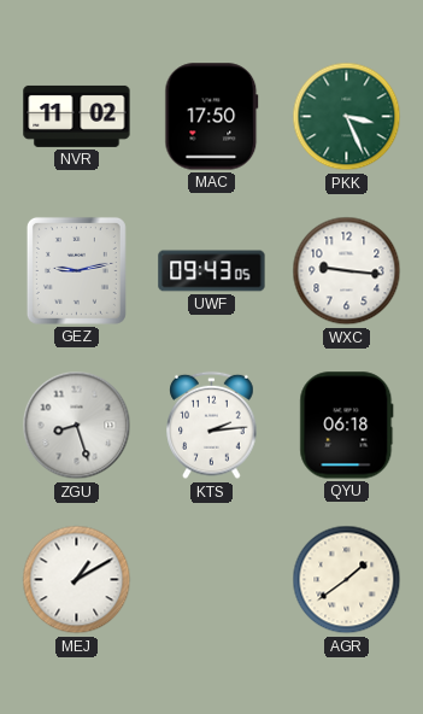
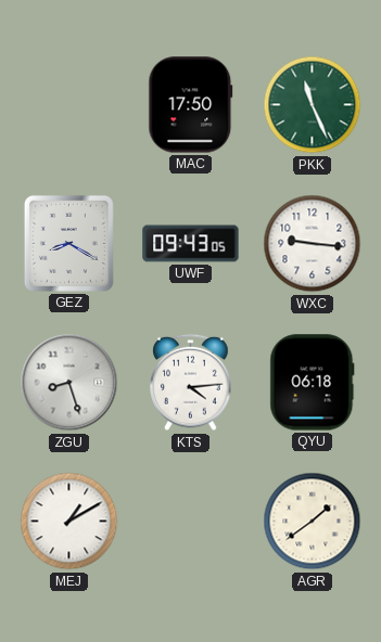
NVR: 11:02 -> none
PKK: 3:26 -> 11:26
GEZ: 9:13 -> 8:20
KTS: 2:14 -> 4:14
